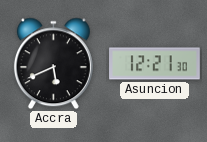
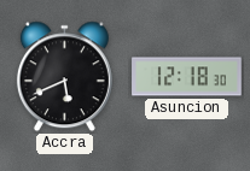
Asuncion: 12:21 -> 12:18
